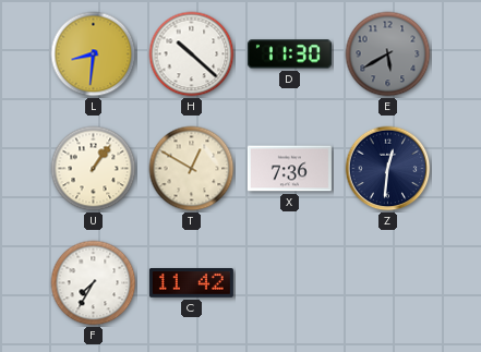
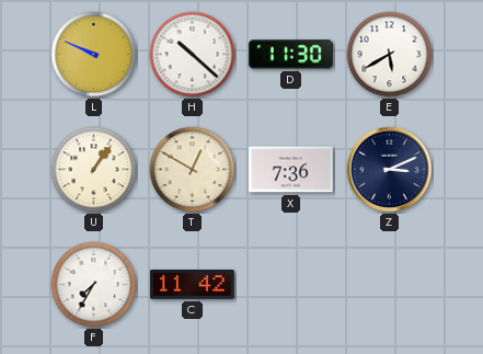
L: 8:31 -> 9:49
E dial: grey -> white
Z: 12:31 -> 3:11
